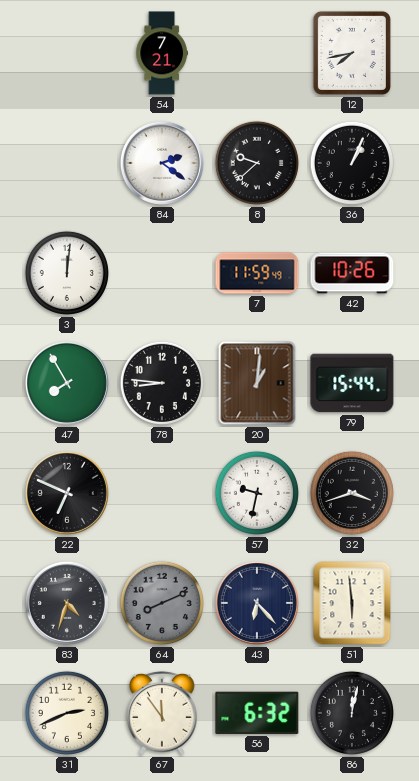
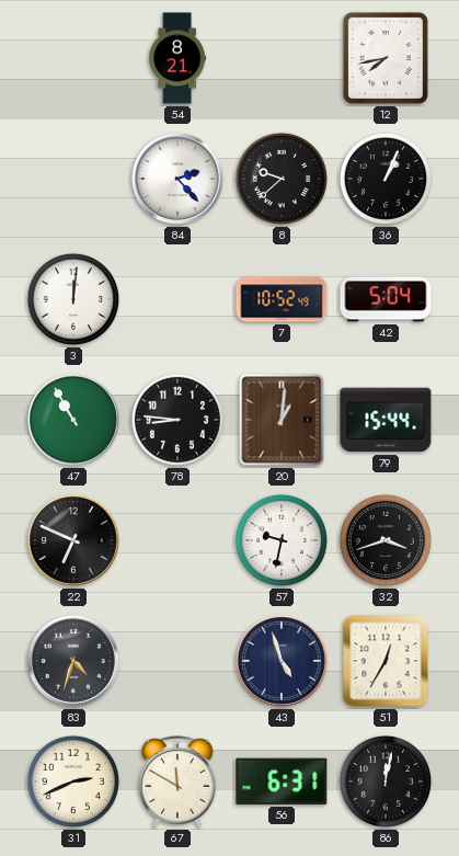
54: 7:21 -> 8:21
84: 2:21 -> 2:23
7: 11:59 -> 10:52
42: 10:26 -> 5:04
47: 7:55 -> 10:55
64: 8:11 -> none
43: 6:23 -> 4:57
51: 5:59 -> 12:35
67: 11:54 -> 11:50
56: 6:32 -> 6:31
